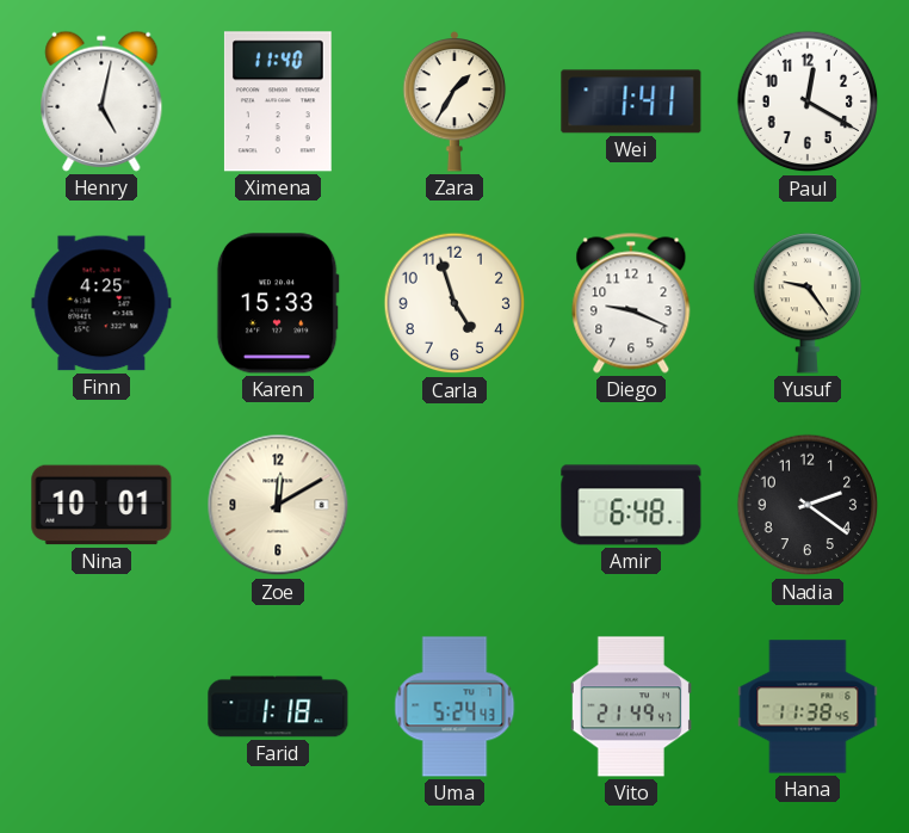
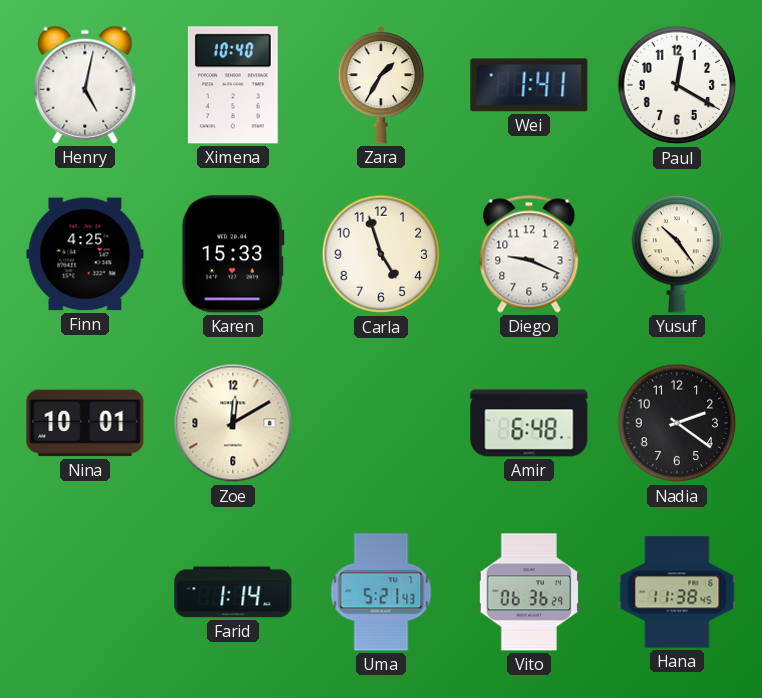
Ximena: 11:40 -> 10:40
Yusuf: 9:24 -> 10:24
Farid: 1:18 -> 1:14
Uma: 5:24 -> 5:21
Vito: 21:49 -> 06:36
